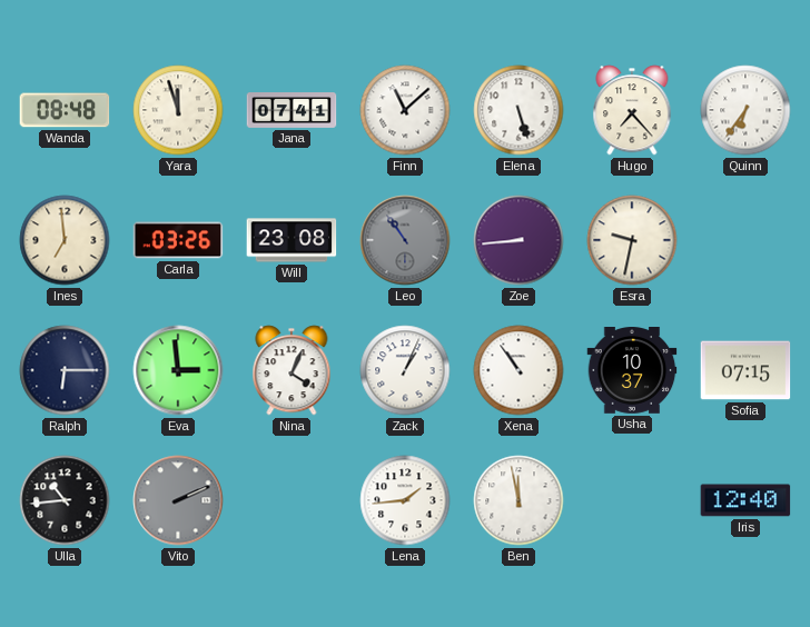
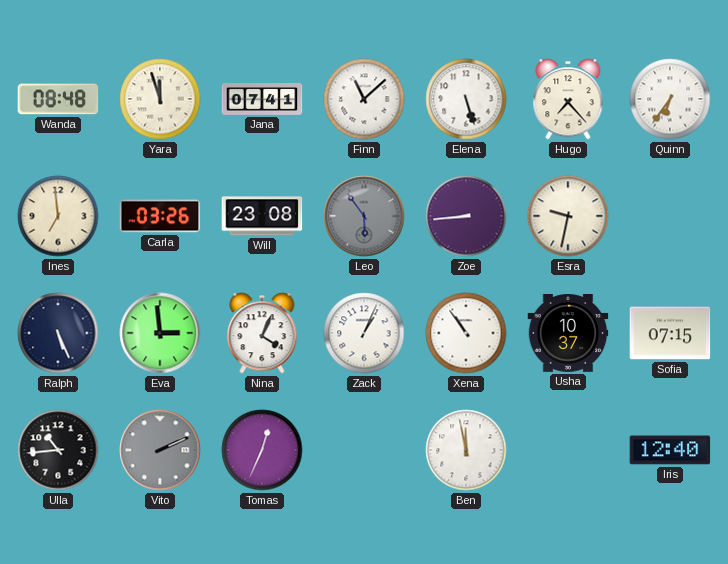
Leo: 10:54 -> 5:54
Ralph: 6:15 -> 5:26
Tomas: none -> 12:34
Lena: 1:44 -> none
